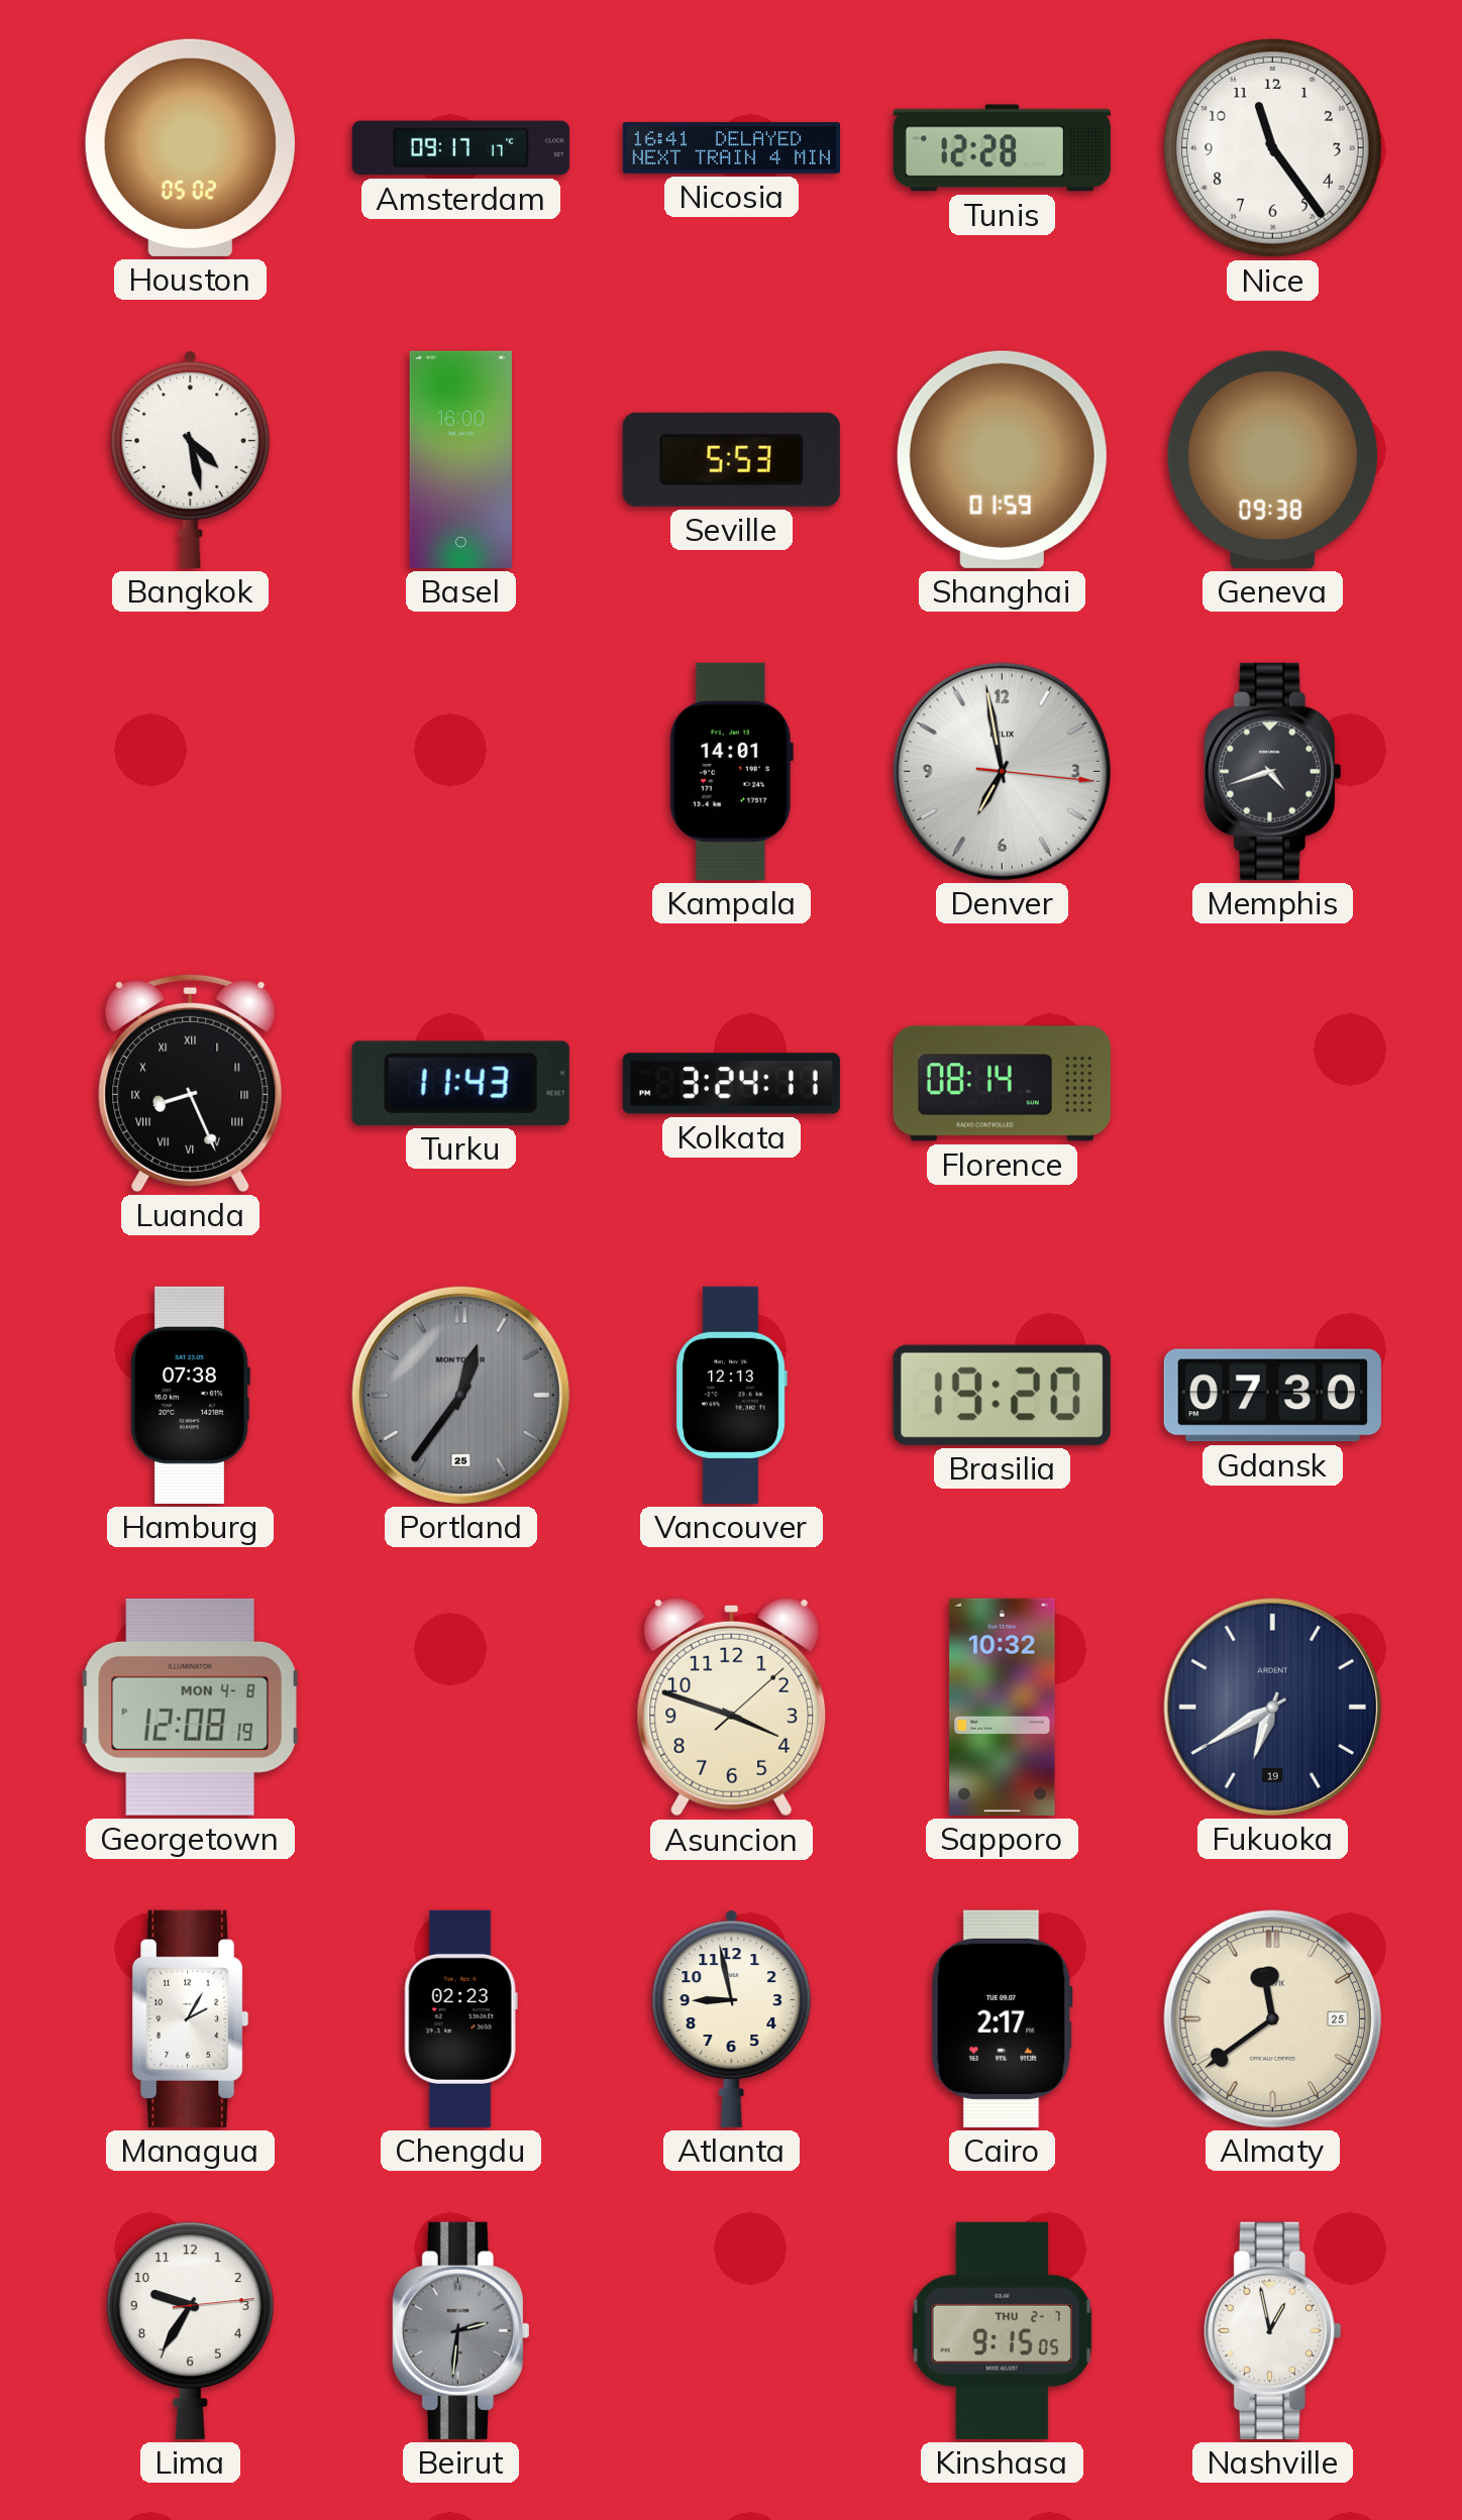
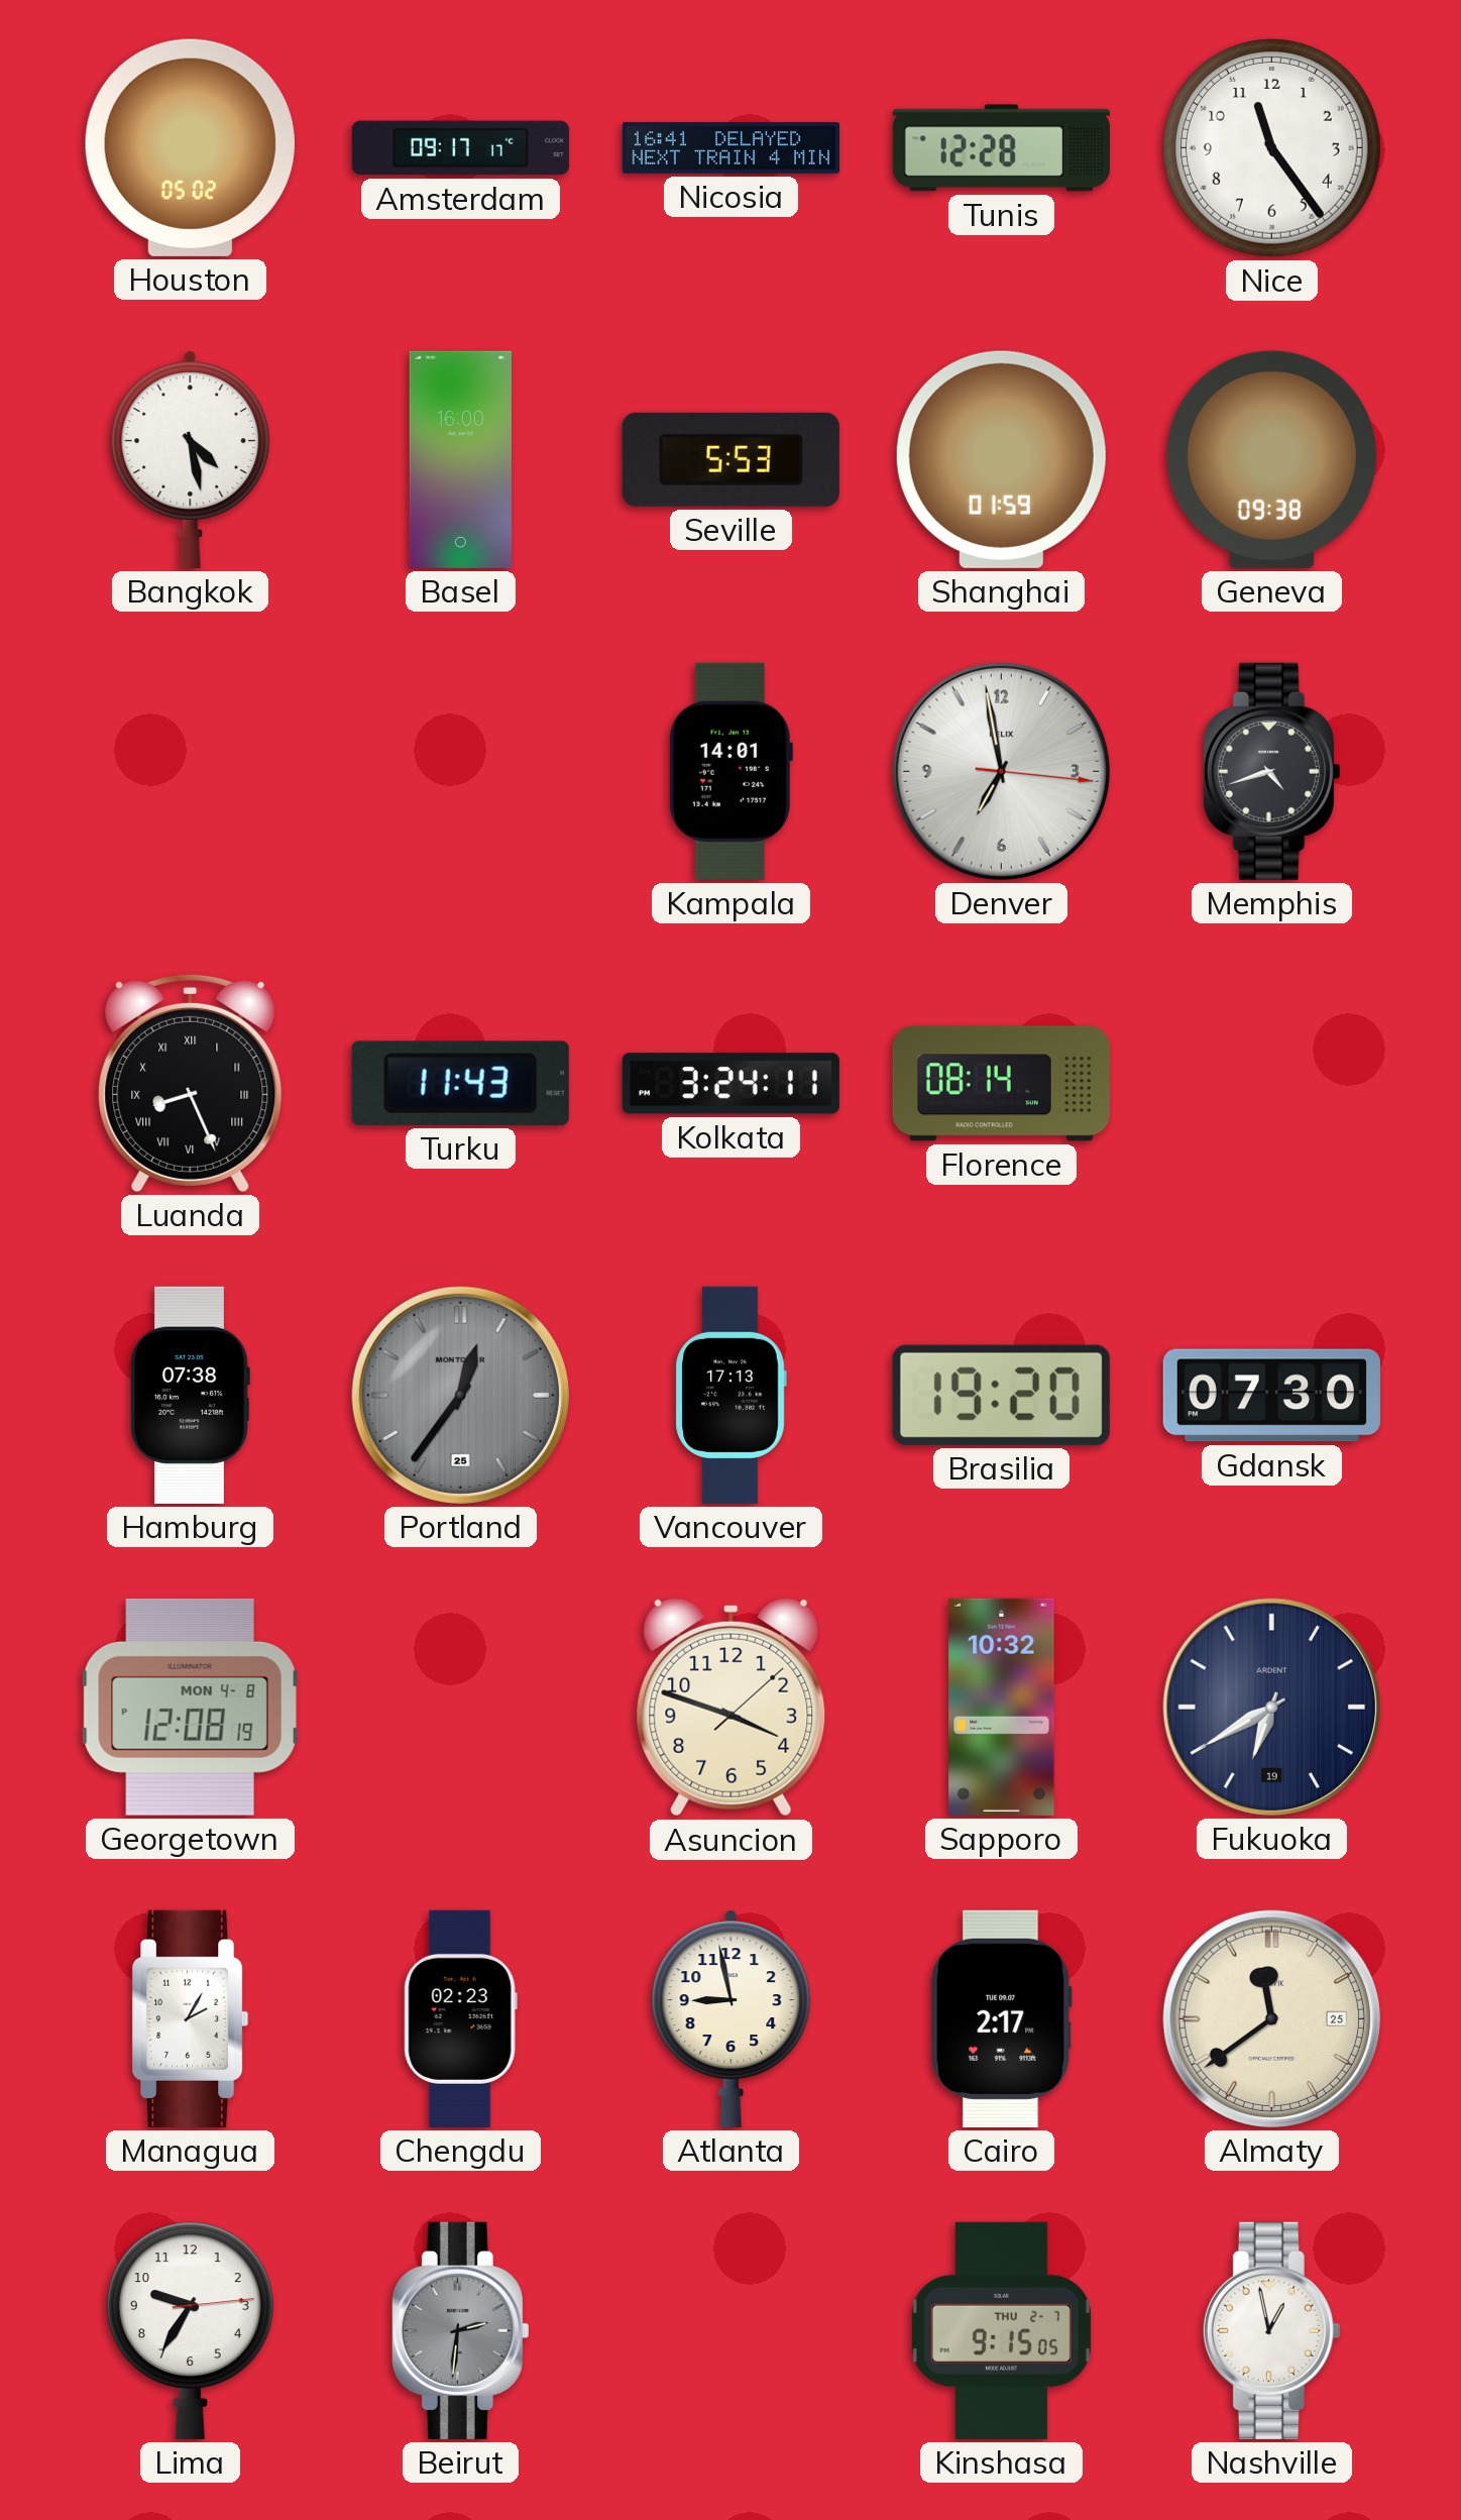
Vancouver: 12:13 -> 17:13
